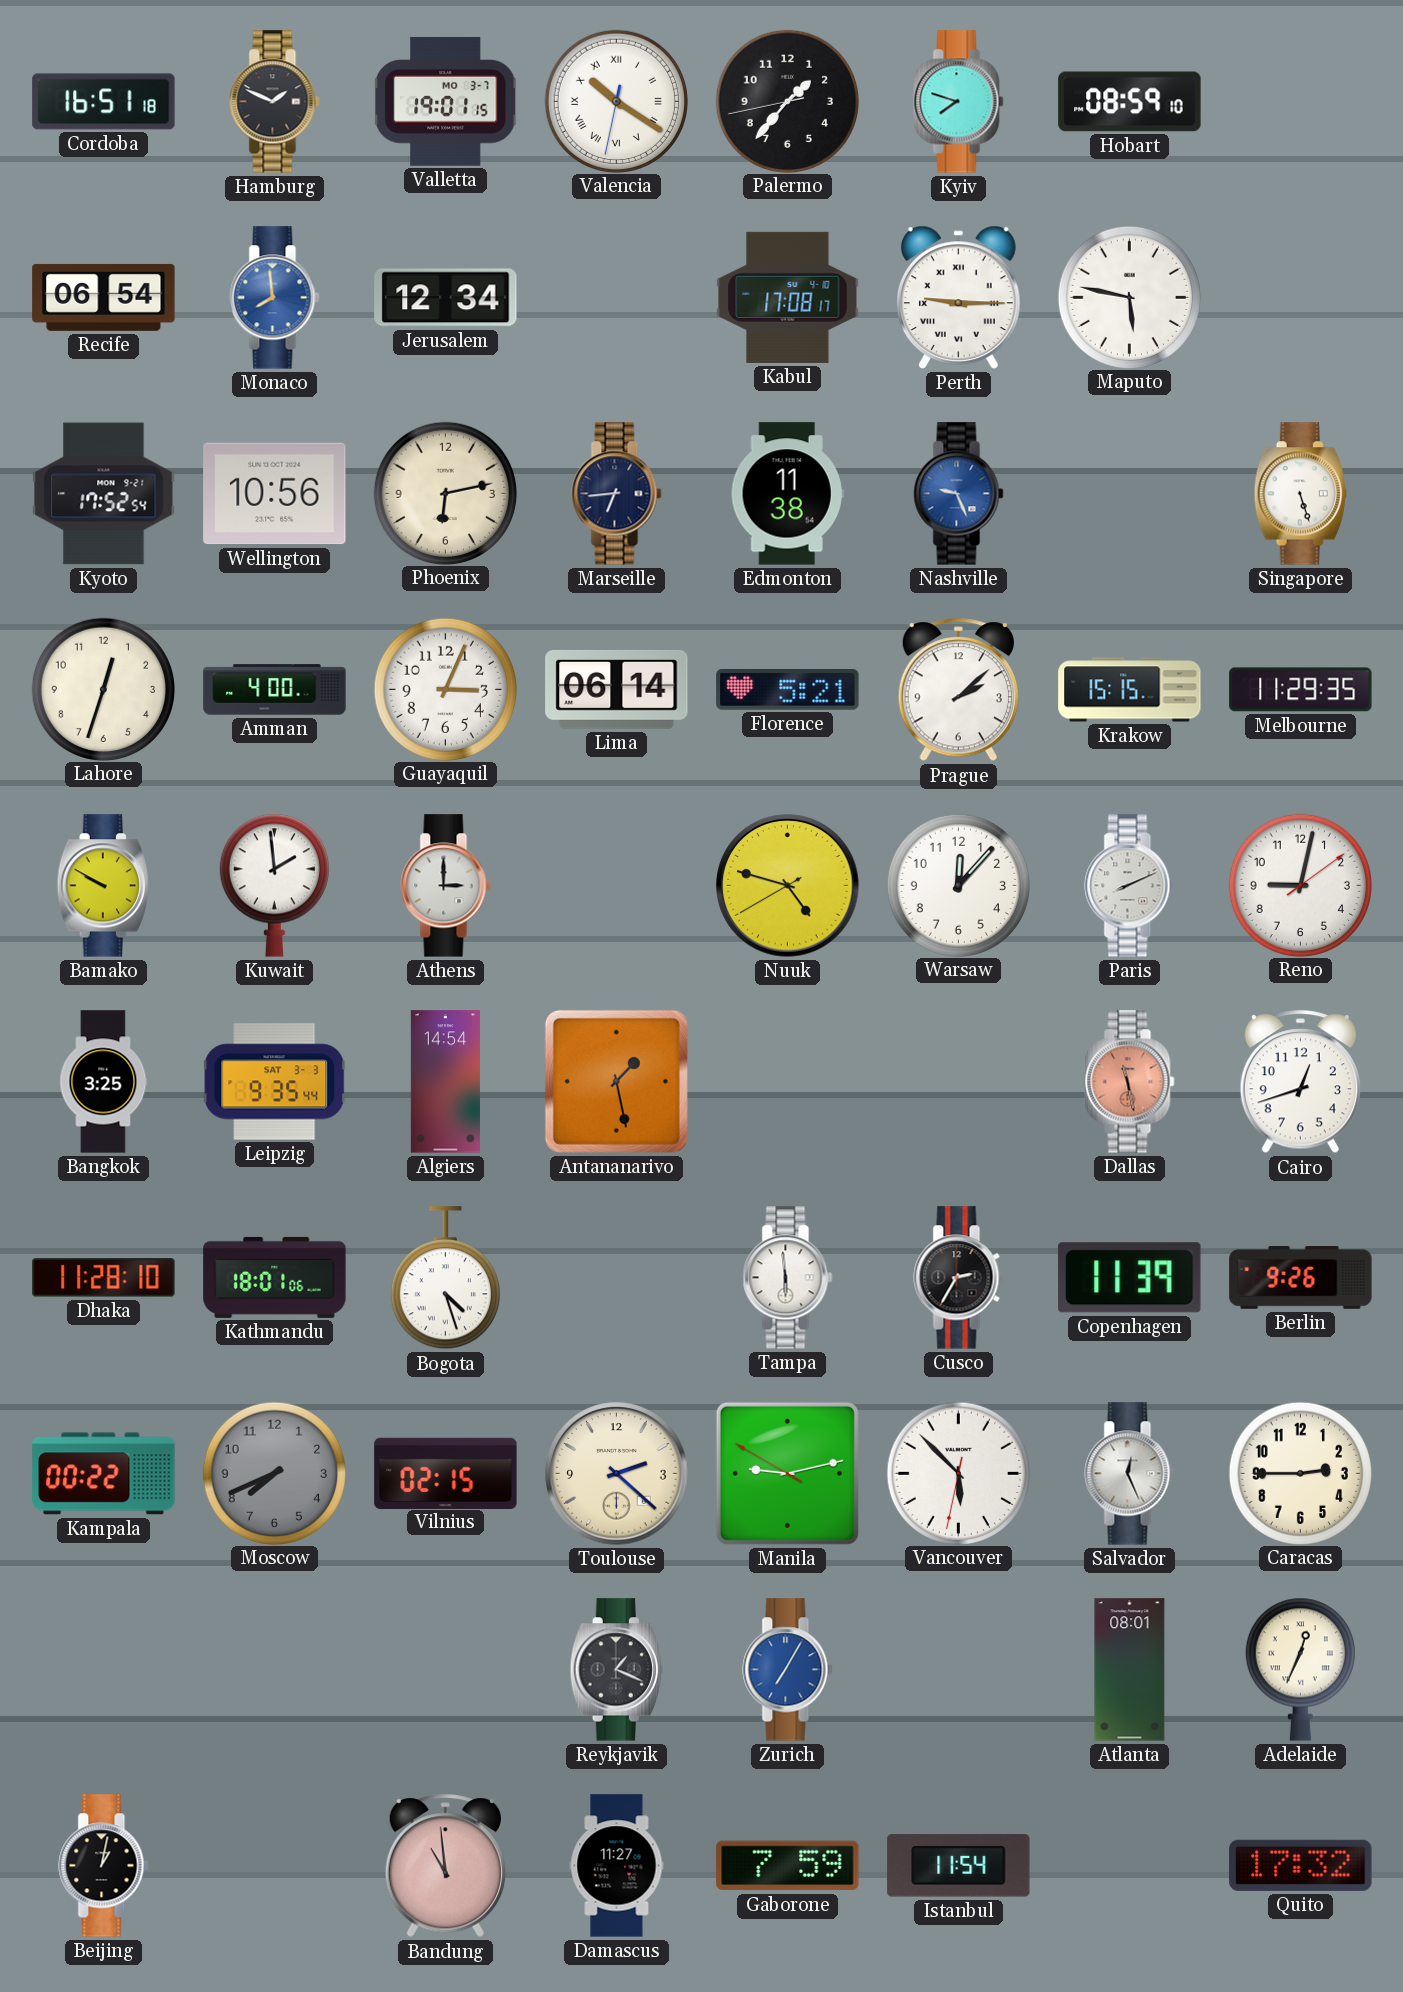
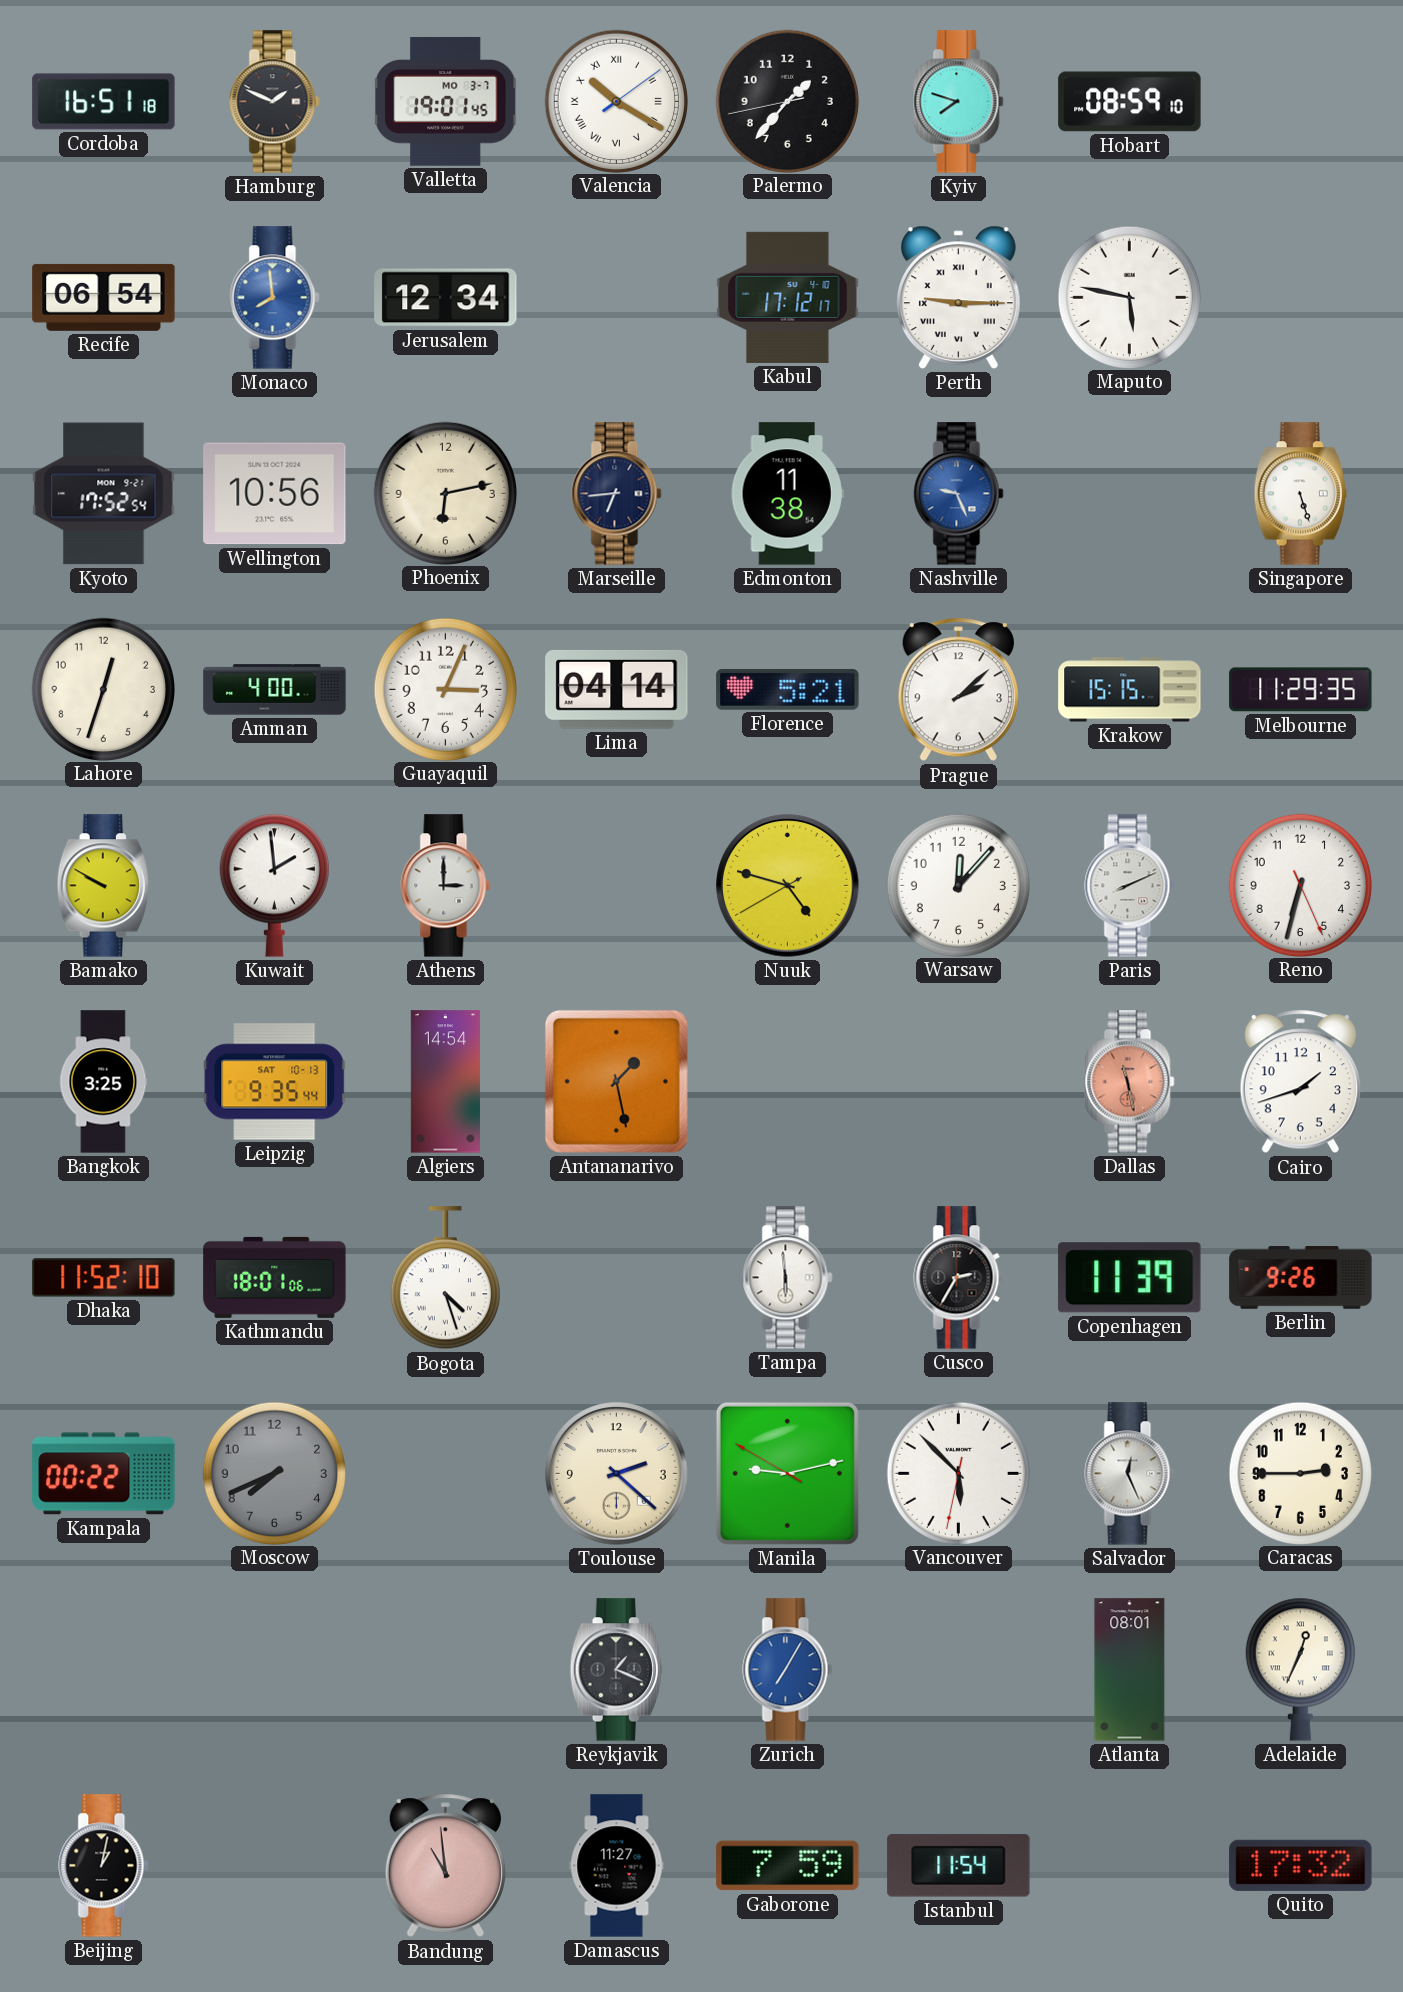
Valletta: 19:01:15 -> 19:01:45
Valencia: 10:20:32 -> 10:20:09
Kabul: 17:08 -> 17:12
Lima: 06:14 -> 04:14
Reno: 9:02 -> 6:32
Leipzig date: SAT 3-3 -> SAT 10-13
Cairo: 12:42 -> 1:42
Dhaka: 11:28 -> 11:52
Vilnius: 02:15 -> none
